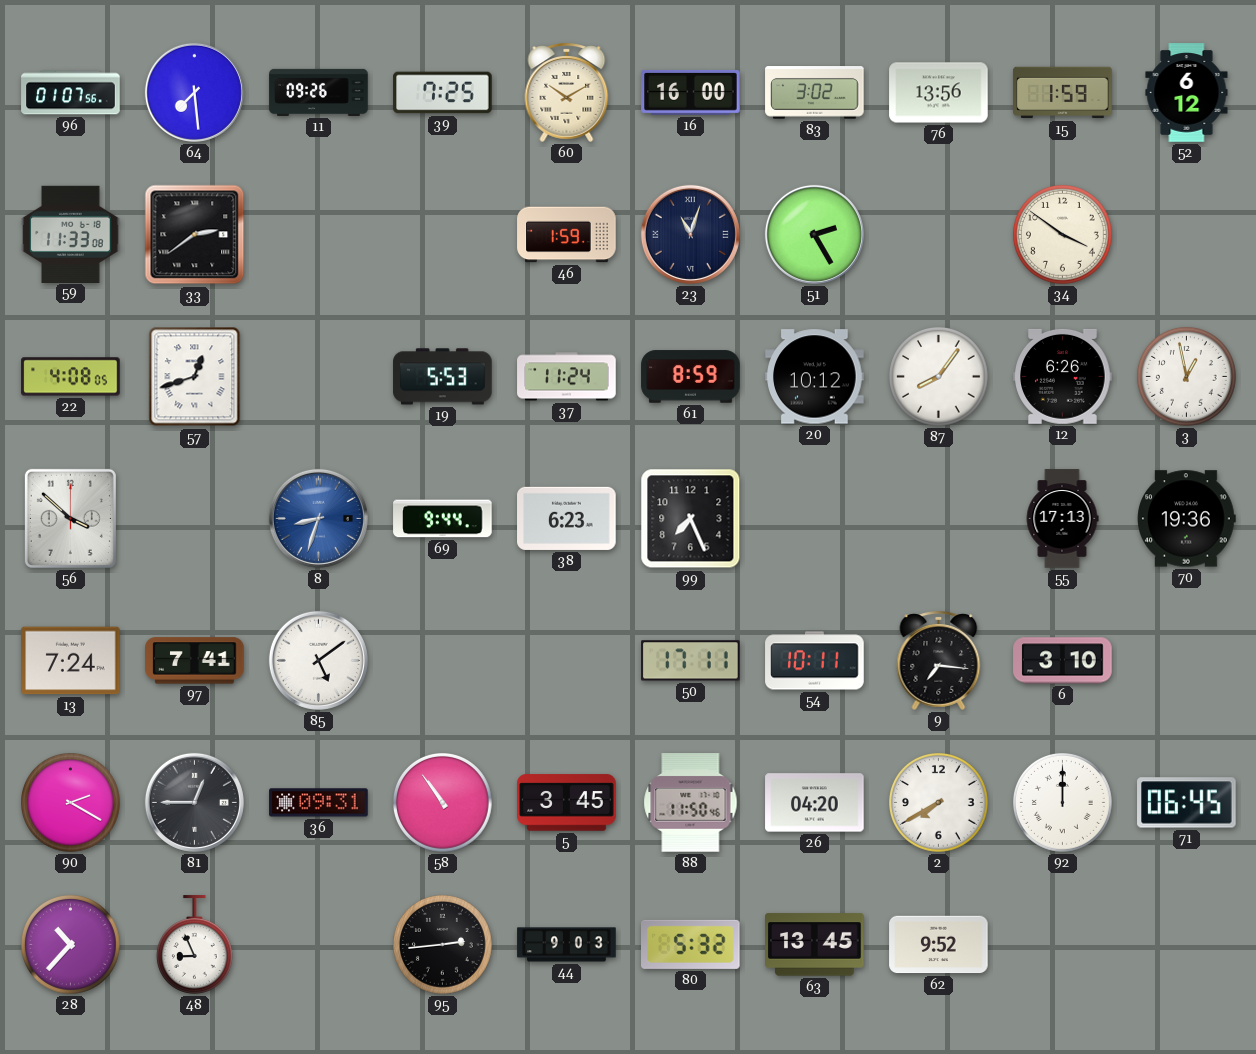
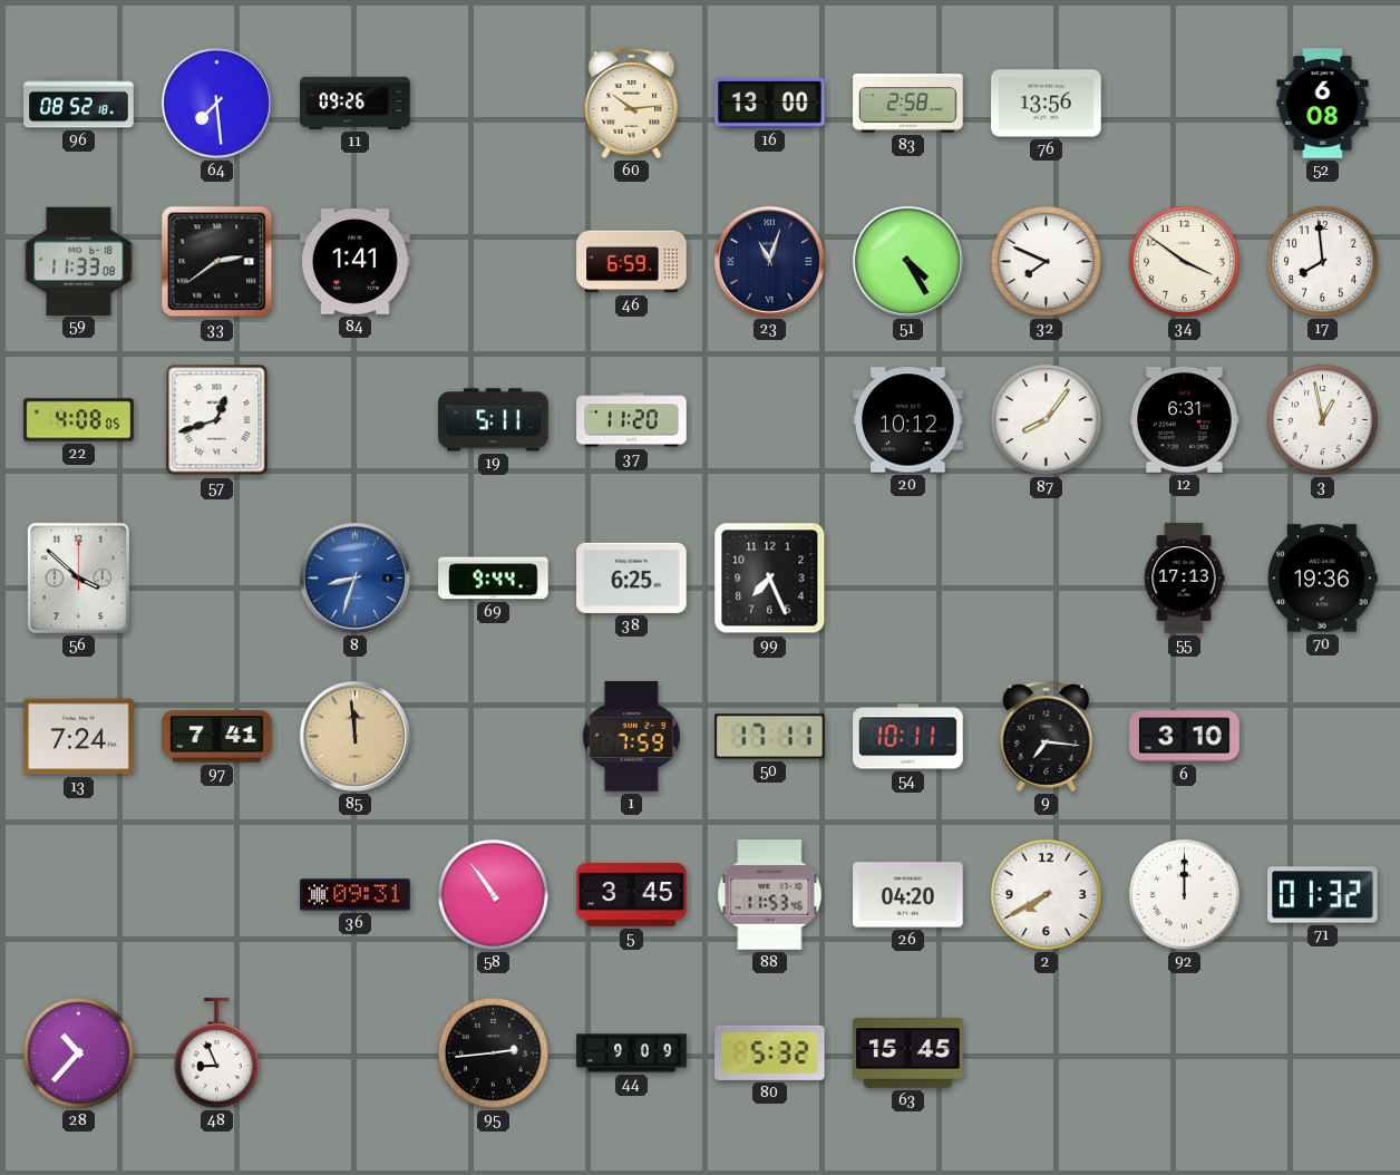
96: 01:07 -> 08:52
39: 7:25 -> none
60: 10:10 -> 10:14
16: 16:00 -> 13:00
83: 3:02 -> 2:58
15: 1:59 -> none
52: 6:12 -> 6:08
84: none -> 1:41
46: 1:59 -> 6:59
51: 2:25 -> 4:25
32: none -> 7:49
17: none -> 7:59
19: 5:53 -> 5:11
37: 11:24 -> 11:20
61: 8:59 -> none
12: 6:26 -> 6:31
38: 6:23 -> 6:25
85: 5:09 -> 11:59
85 dial: white -> champagne
1: none -> 7:59
90: 2:20 -> none
81: 12:45 -> none
88: 11:50 -> 11:53
71: 06:45 -> 01:32
44: 9:03 -> 9:09
63: 13:45 -> 15:45
62: 9:52 -> none
